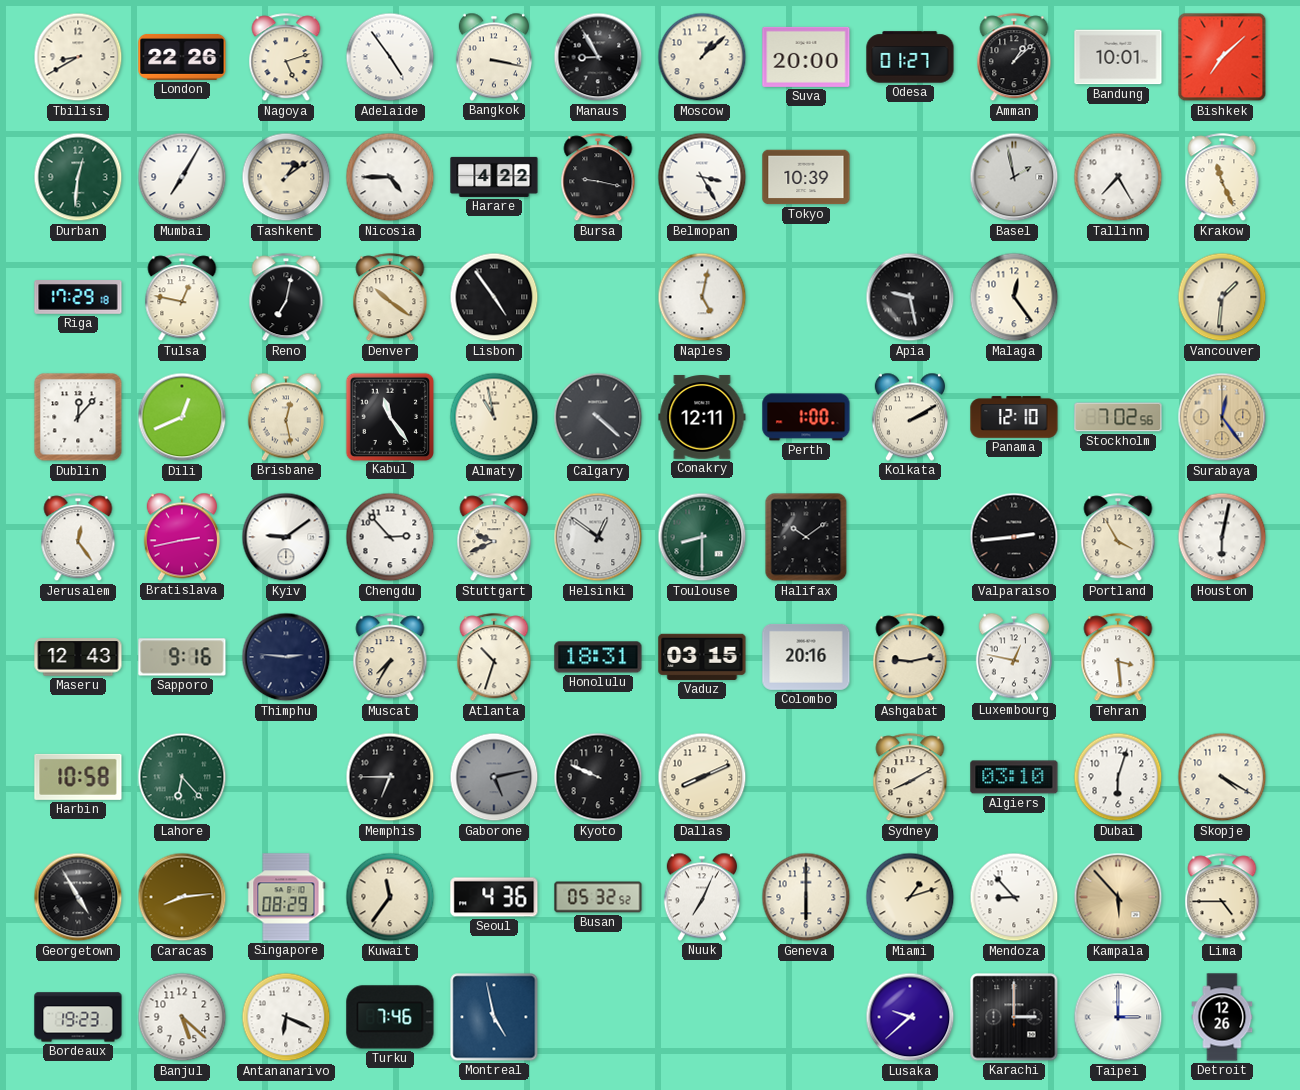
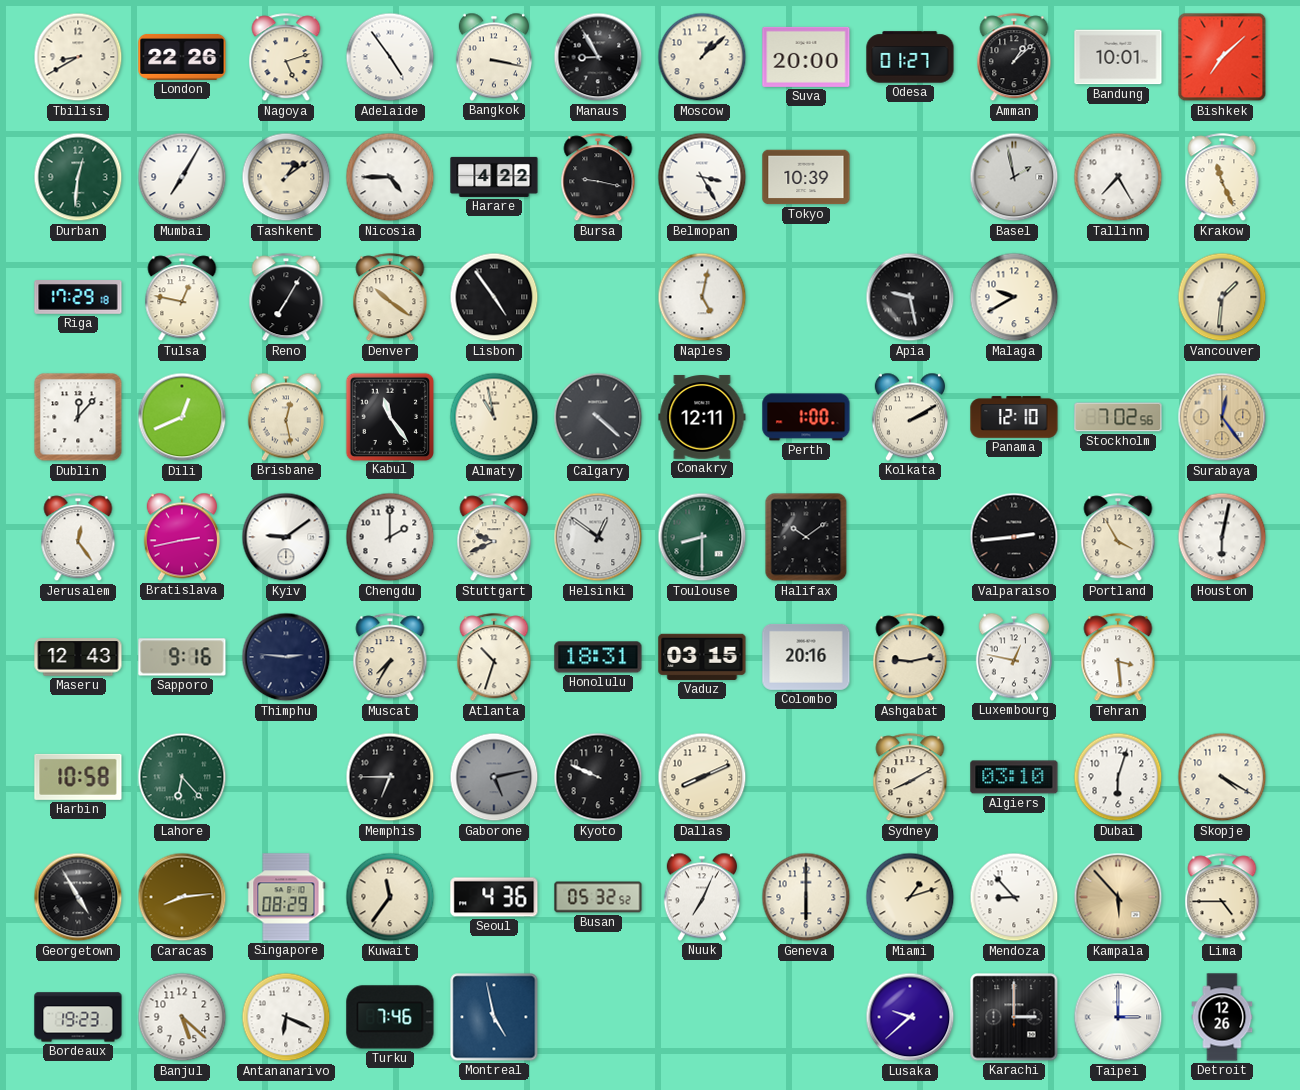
Reno: 7:02 -> 7:05
Malaga: 12:24 -> 9:40
Chengdu: 2:53 -> 2:00
